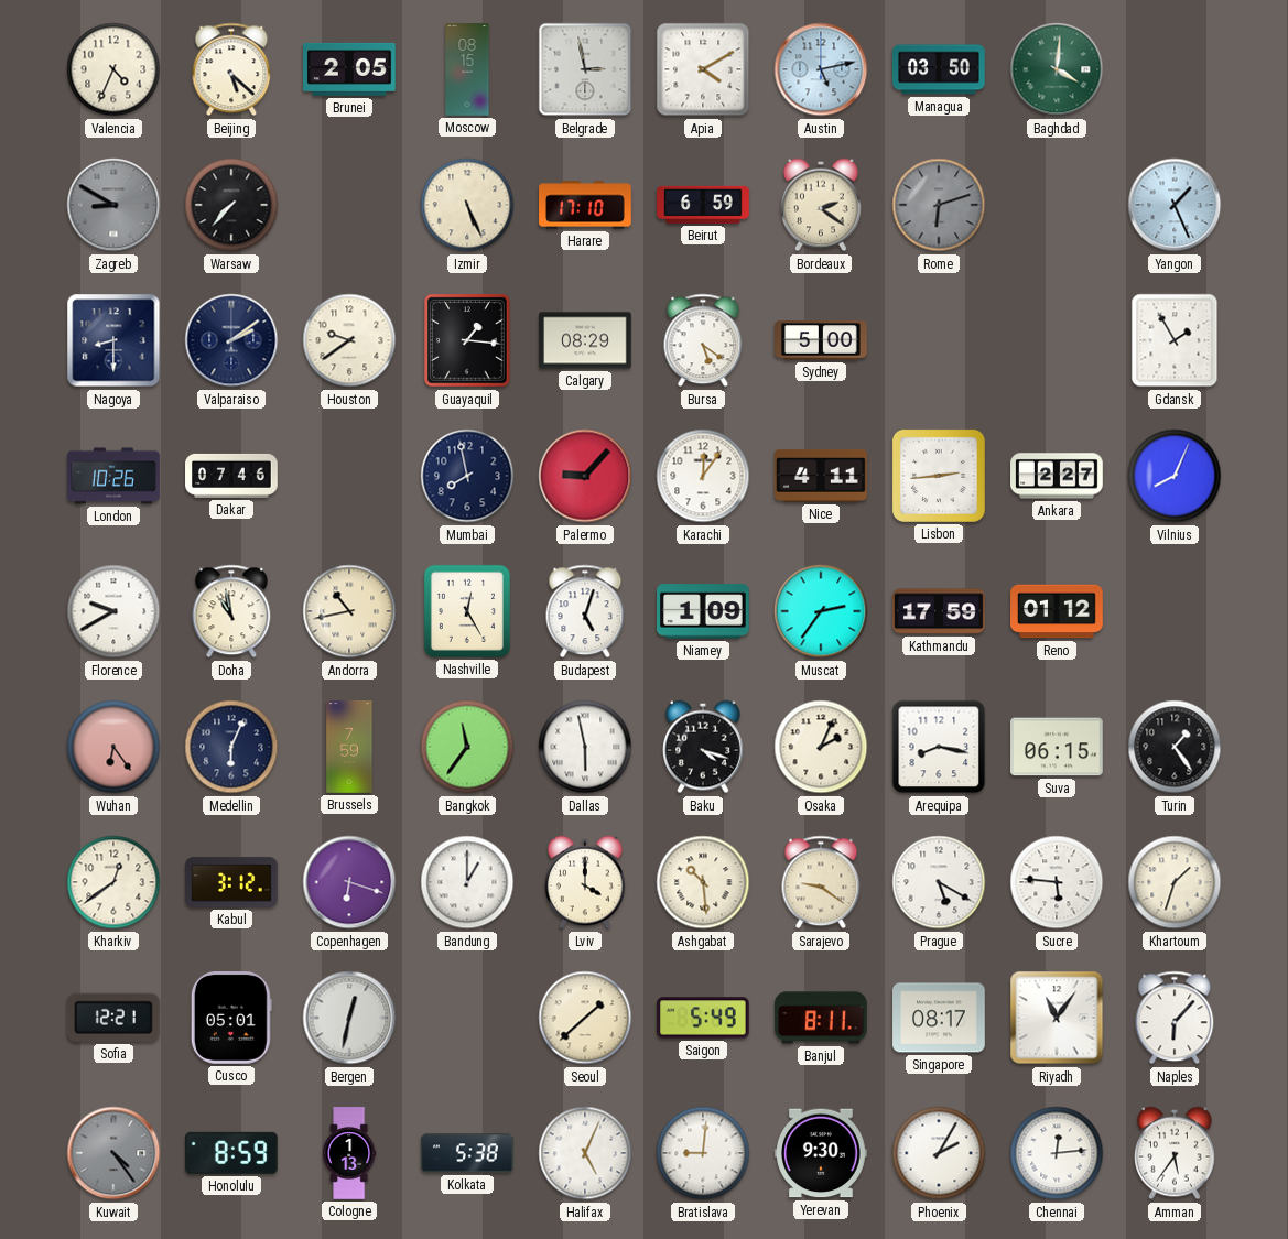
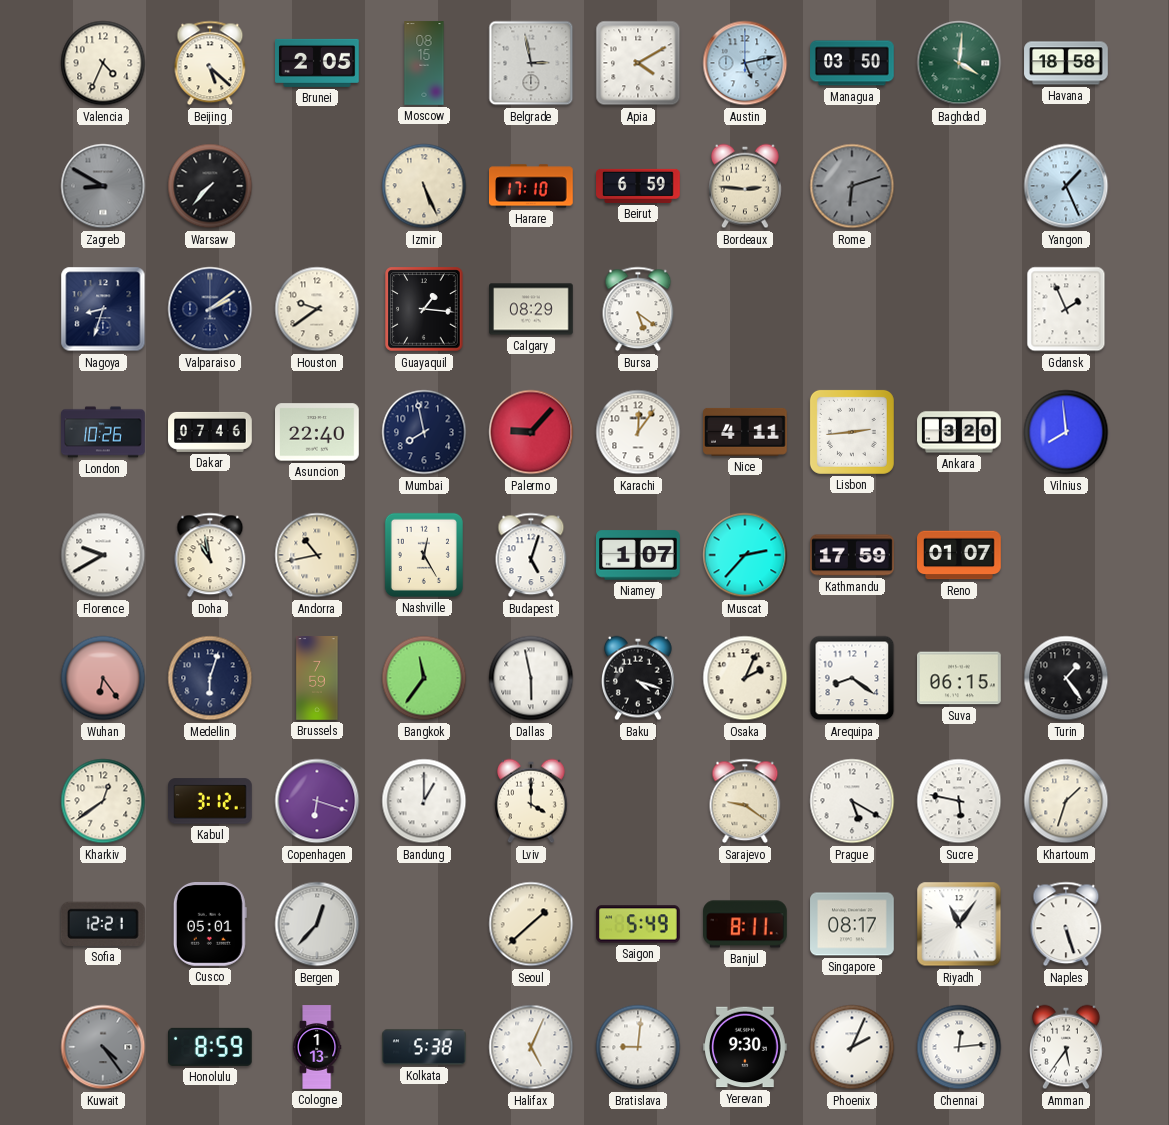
Havana: none -> 18:58
Bordeaux: 2:21 -> 2:46
Nagoya: 8:30 -> 8:33
Sydney: 5:00 -> none
Gdansk: 1:55 -> 1:56
Asuncion: none -> 22:40
Ankara: 2:27 -> 3:20
Vilnius: 8:04 -> 7:59
Niamey: 1:09 -> 1:07
Muscat: 2:36 -> 2:37
Reno: 01:12 -> 01:07
Medellin: 6:04 -> 6:03
Arequipa: 8:17 -> 8:21
Ashgabat: 10:29 -> none
Sucre: 5:46 -> 5:47
Bergen: 12:32 -> 12:37
Naples: 6:07 -> 5:27
Phoenix: 2:05 -> 2:04
